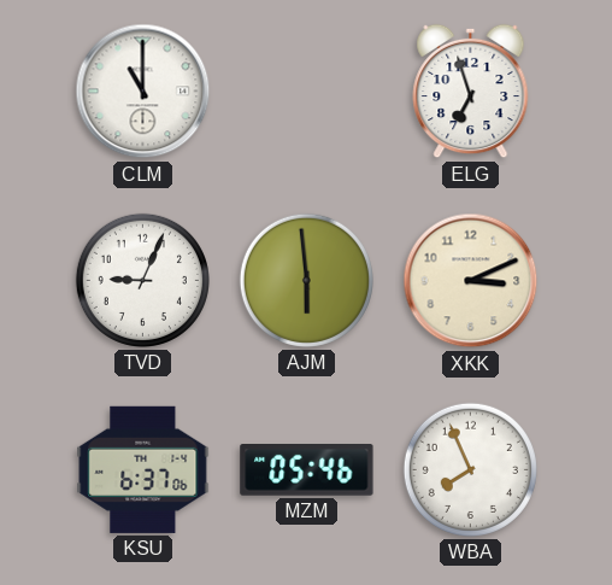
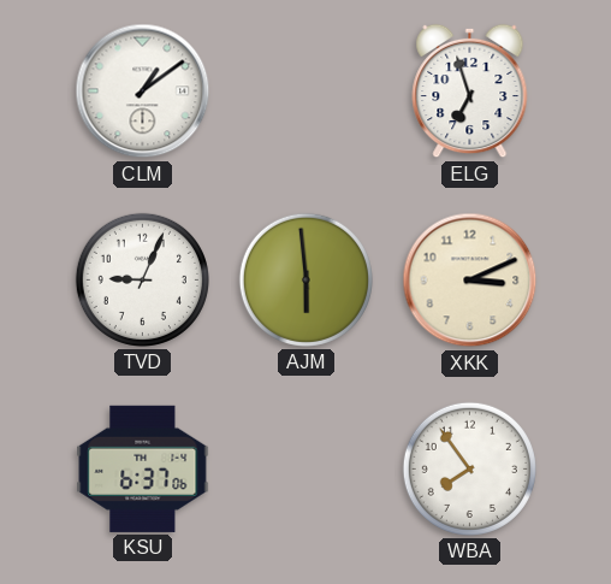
CLM: 11:00 -> 1:09
MZM: 05:46 -> none
WBA: 7:56 -> 7:54
